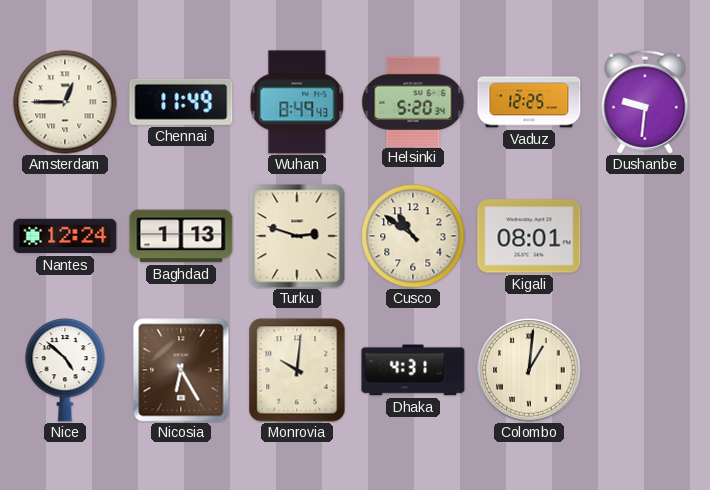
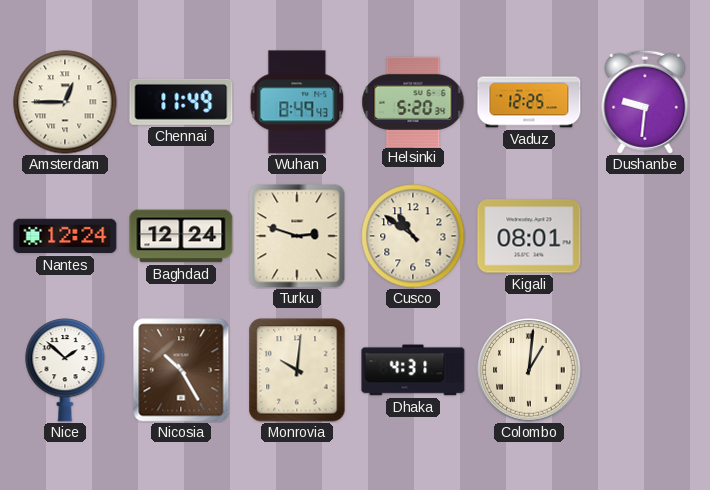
Baghdad: 1:13 -> 12:24
Nice: 4:52 -> 1:52
Nicosia: 6:25 -> 10:25
